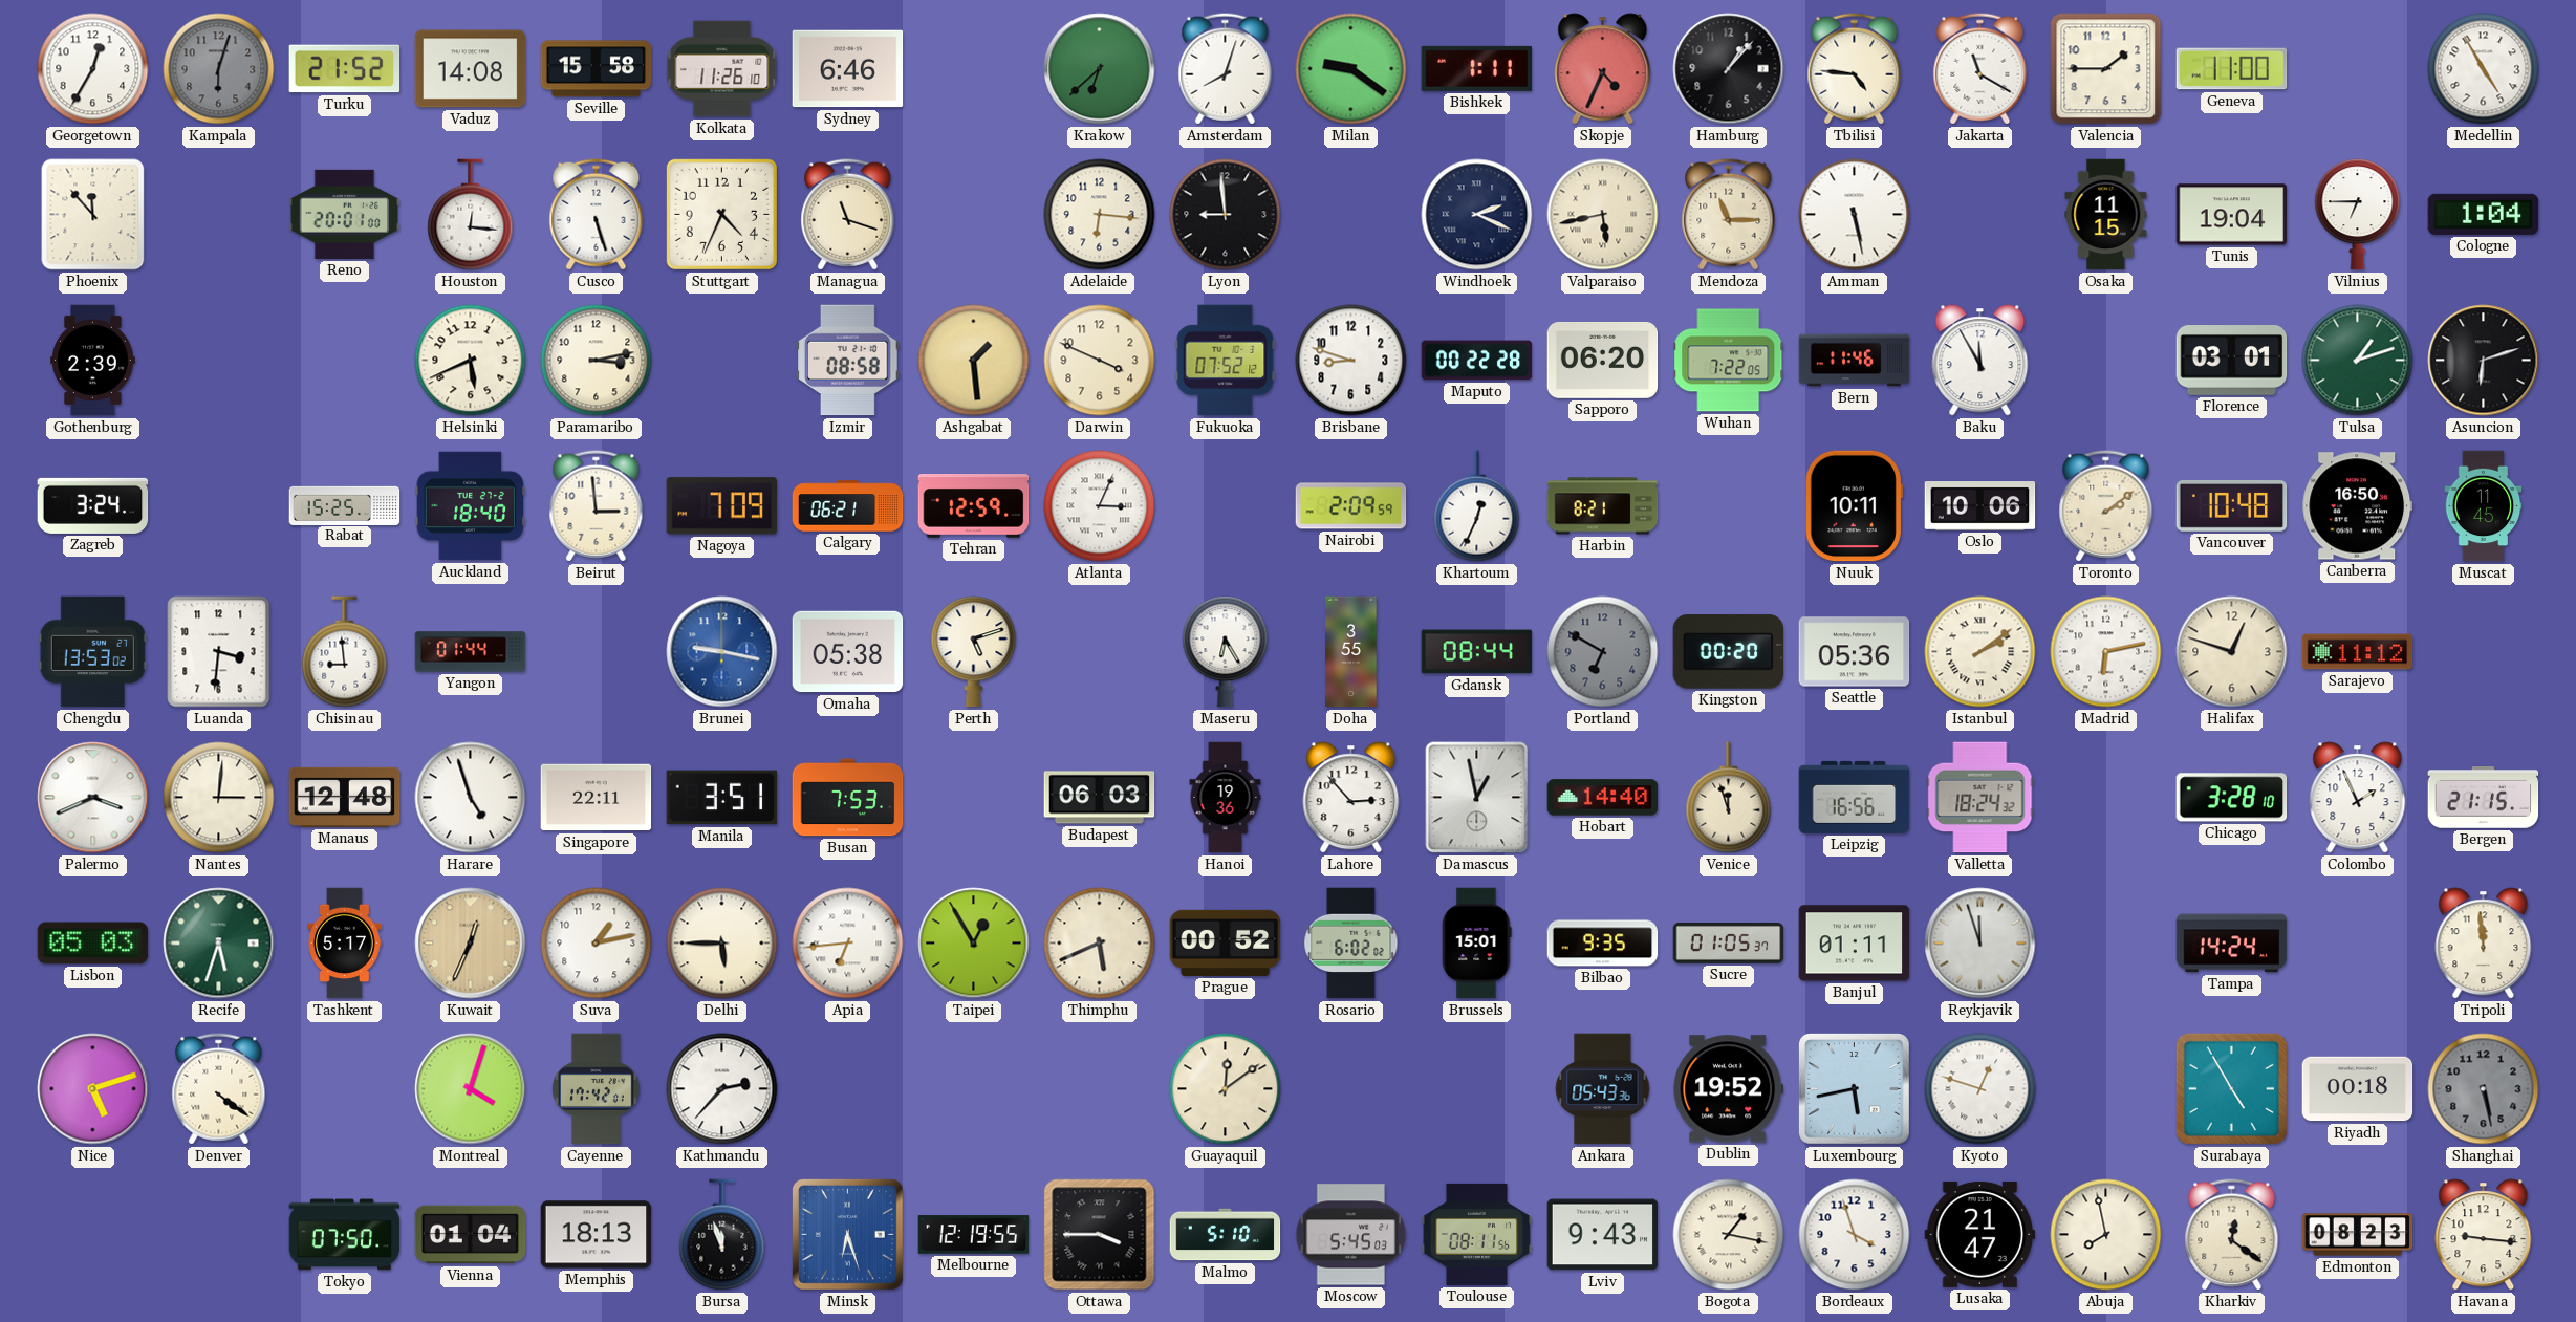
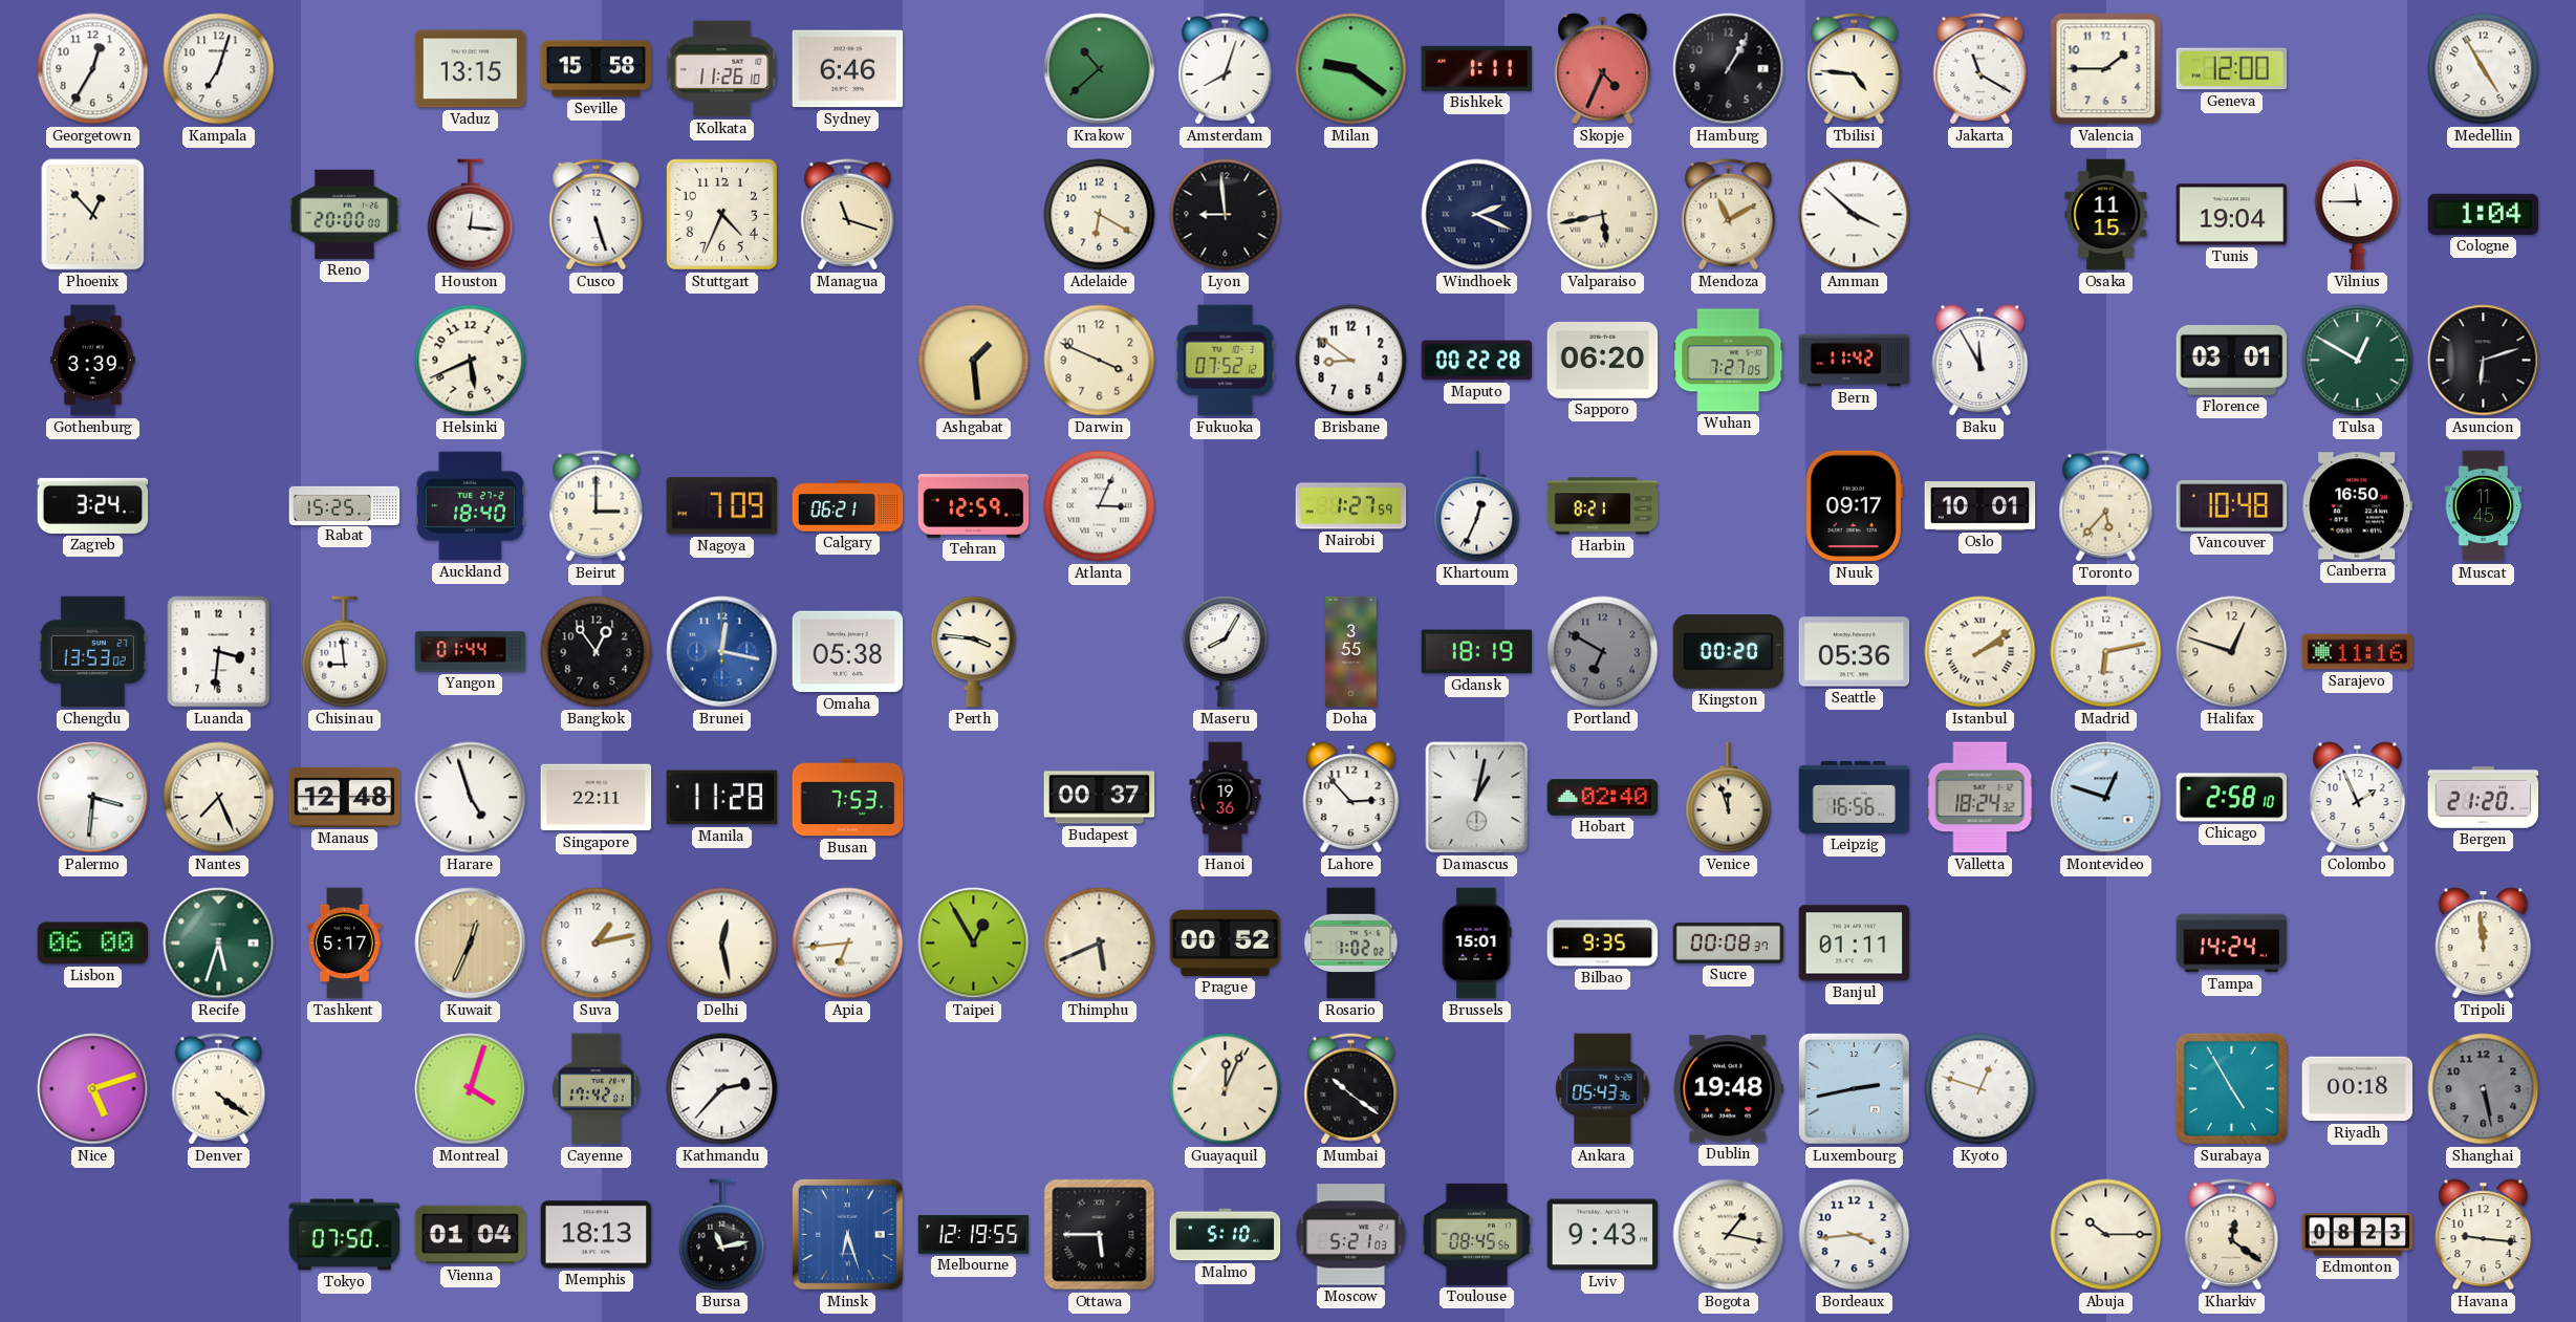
Kampala: 6:03 -> 7:03
Kampala dial: grey -> white
Turku: 21:52 -> none
Vaduz: 14:08 -> 13:15
Krakow: 6:38 -> 10:38
Hamburg: 1:07 -> 1:05
Geneva: 11:00 -> 12:00
Phoenix: 11:53 -> 12:53
Reno: 20:01 -> 20:00
Adelaide: 6:16 -> 6:20
Mendoza: 11:15 -> 11:10
Amman: 5:28 -> 3:52
Vilnius: 6:45 -> 11:45
Gothenburg: 2:39 -> 3:39
Paramaribo: 3:13 -> none
Izmir: 08:58 -> none
Brisbane: 8:48 -> 8:51
Wuhan: 7:22 -> 7:27
Bern: 11:46 -> 11:42
Tulsa: 1:12 -> 12:50
Beirut: 2:59 -> 3:00
Nairobi: 2:09 -> 1:27
Nuuk: 10:11 -> 09:17
Oslo: 10:06 -> 10:01
Toronto: 2:09 -> 5:37
Bangkok: none -> 12:54
Brunei: 9:17 -> 12:17
Perth: 5:12 -> 3:46
Maseru: 6:25 -> 8:05
Gdansk: 08:44 -> 18:19
Sarajevo: 11:12 -> 11:16
Palermo: 3:41 -> 3:31
Nantes: 3:01 -> 7:26
Manila: 3:51 -> 11:28
Budapest: 06:03 -> 00:37
Damascus: 12:58 -> 1:02
Hobart: 14:40 -> 02:40
Montevideo: none -> 12:48
Chicago: 3:28 -> 2:58
Bergen: 21:15 -> 21:20
Lisbon: 05:03 -> 06:00
Delhi: 5:45 -> 12:28
Rosario: 6:02 -> 1:02
Sucre: 01:05 -> 00:08
Reykjavik: 11:57 -> none
Guayaquil: 12:09 -> 12:04
Mumbai: none -> 10:21
Dublin: 19:52 -> 19:48
Luxembourg: 5:43 -> 2:43
Bursa: 11:57 -> 11:13
Ottawa: 3:45 -> 5:45
Moscow: 5:45 -> 5:21
Toulouse: 08:11 -> 08:45
Bordeaux: 3:57 -> 3:44
Lusaka: 21:47 -> none
Abuja: 7:58 -> 10:15
